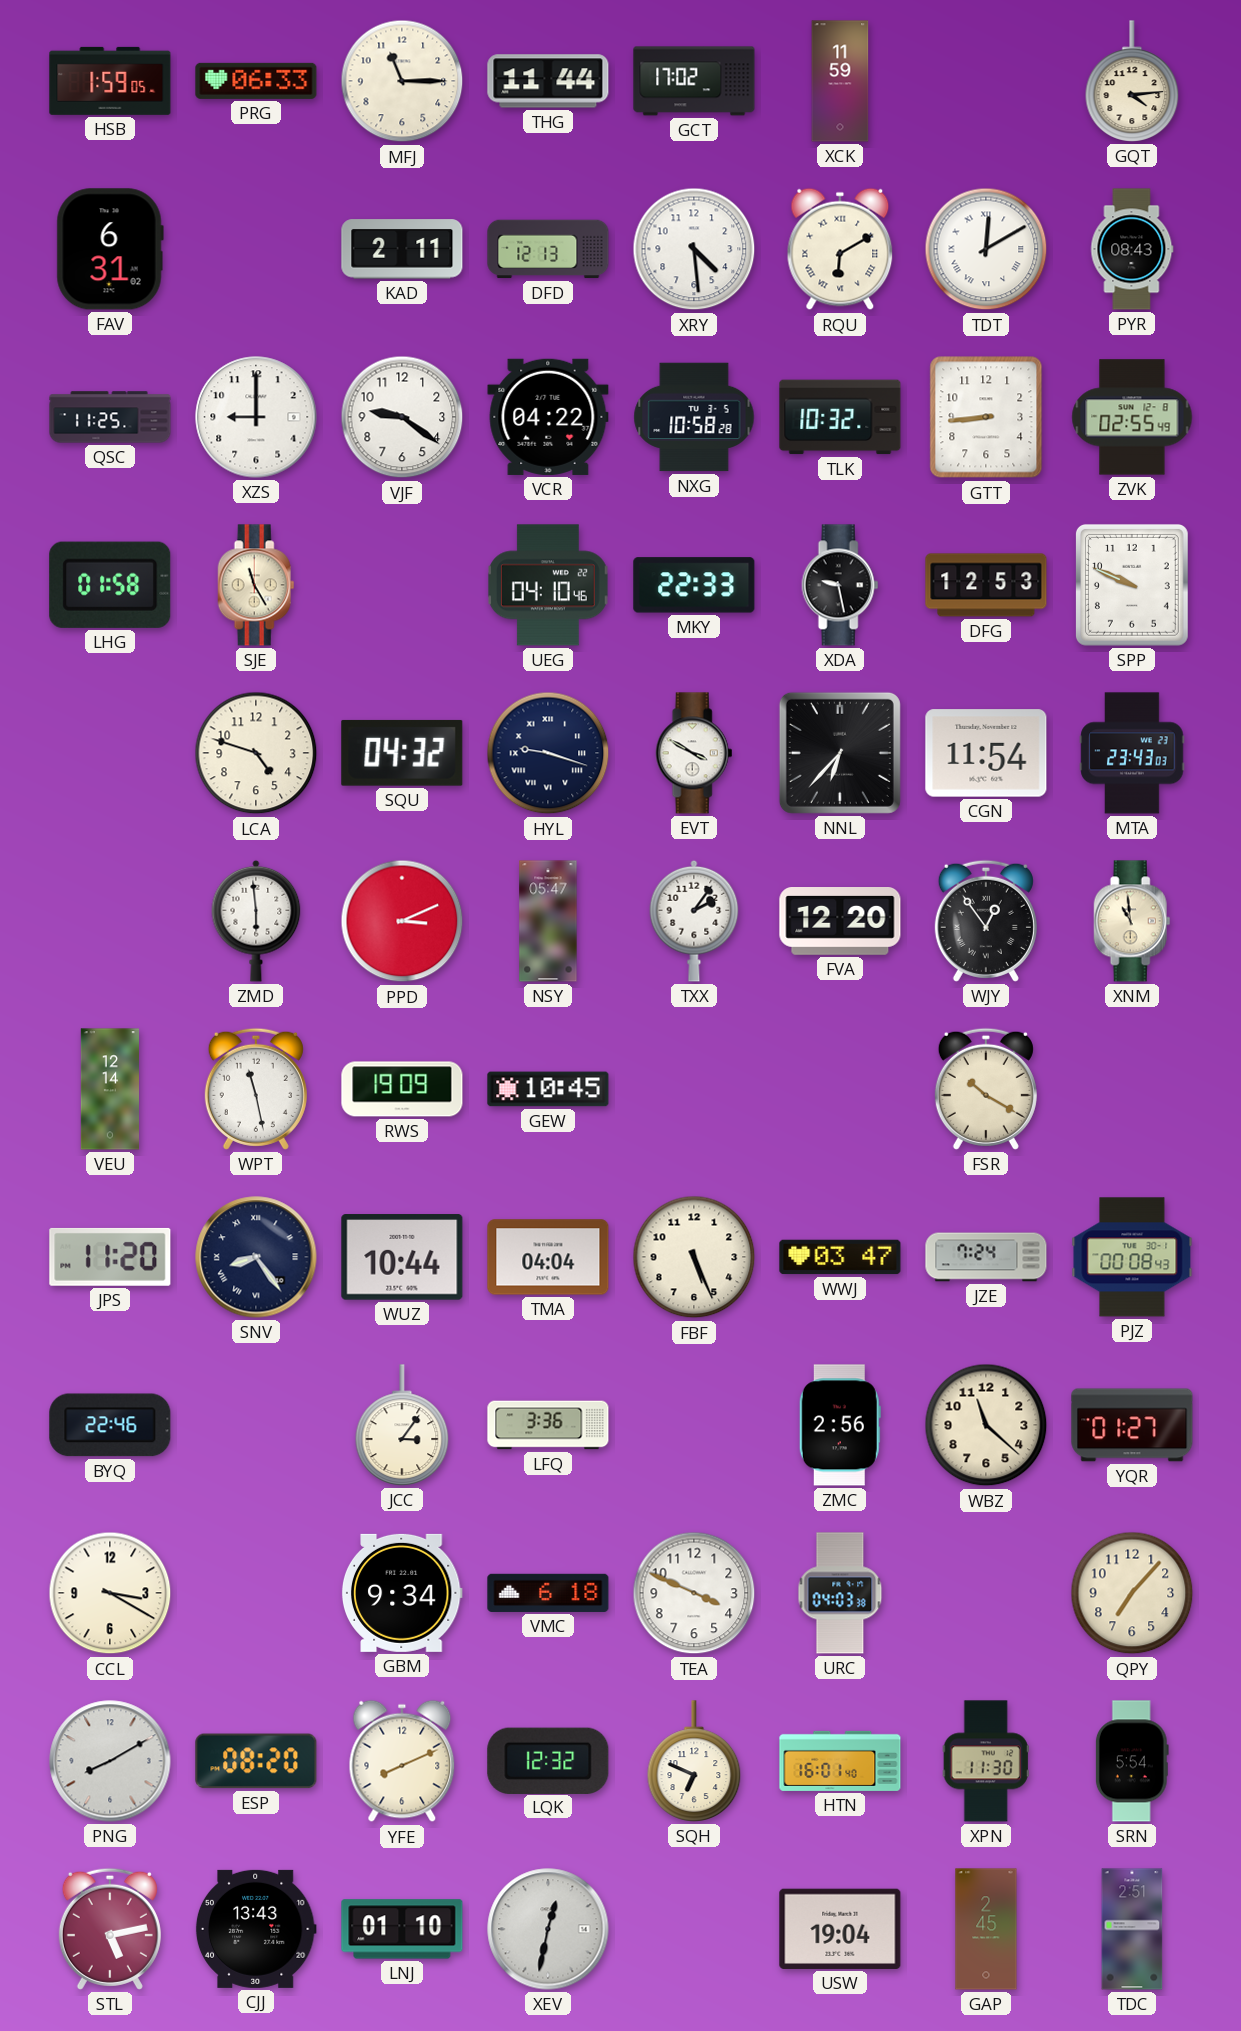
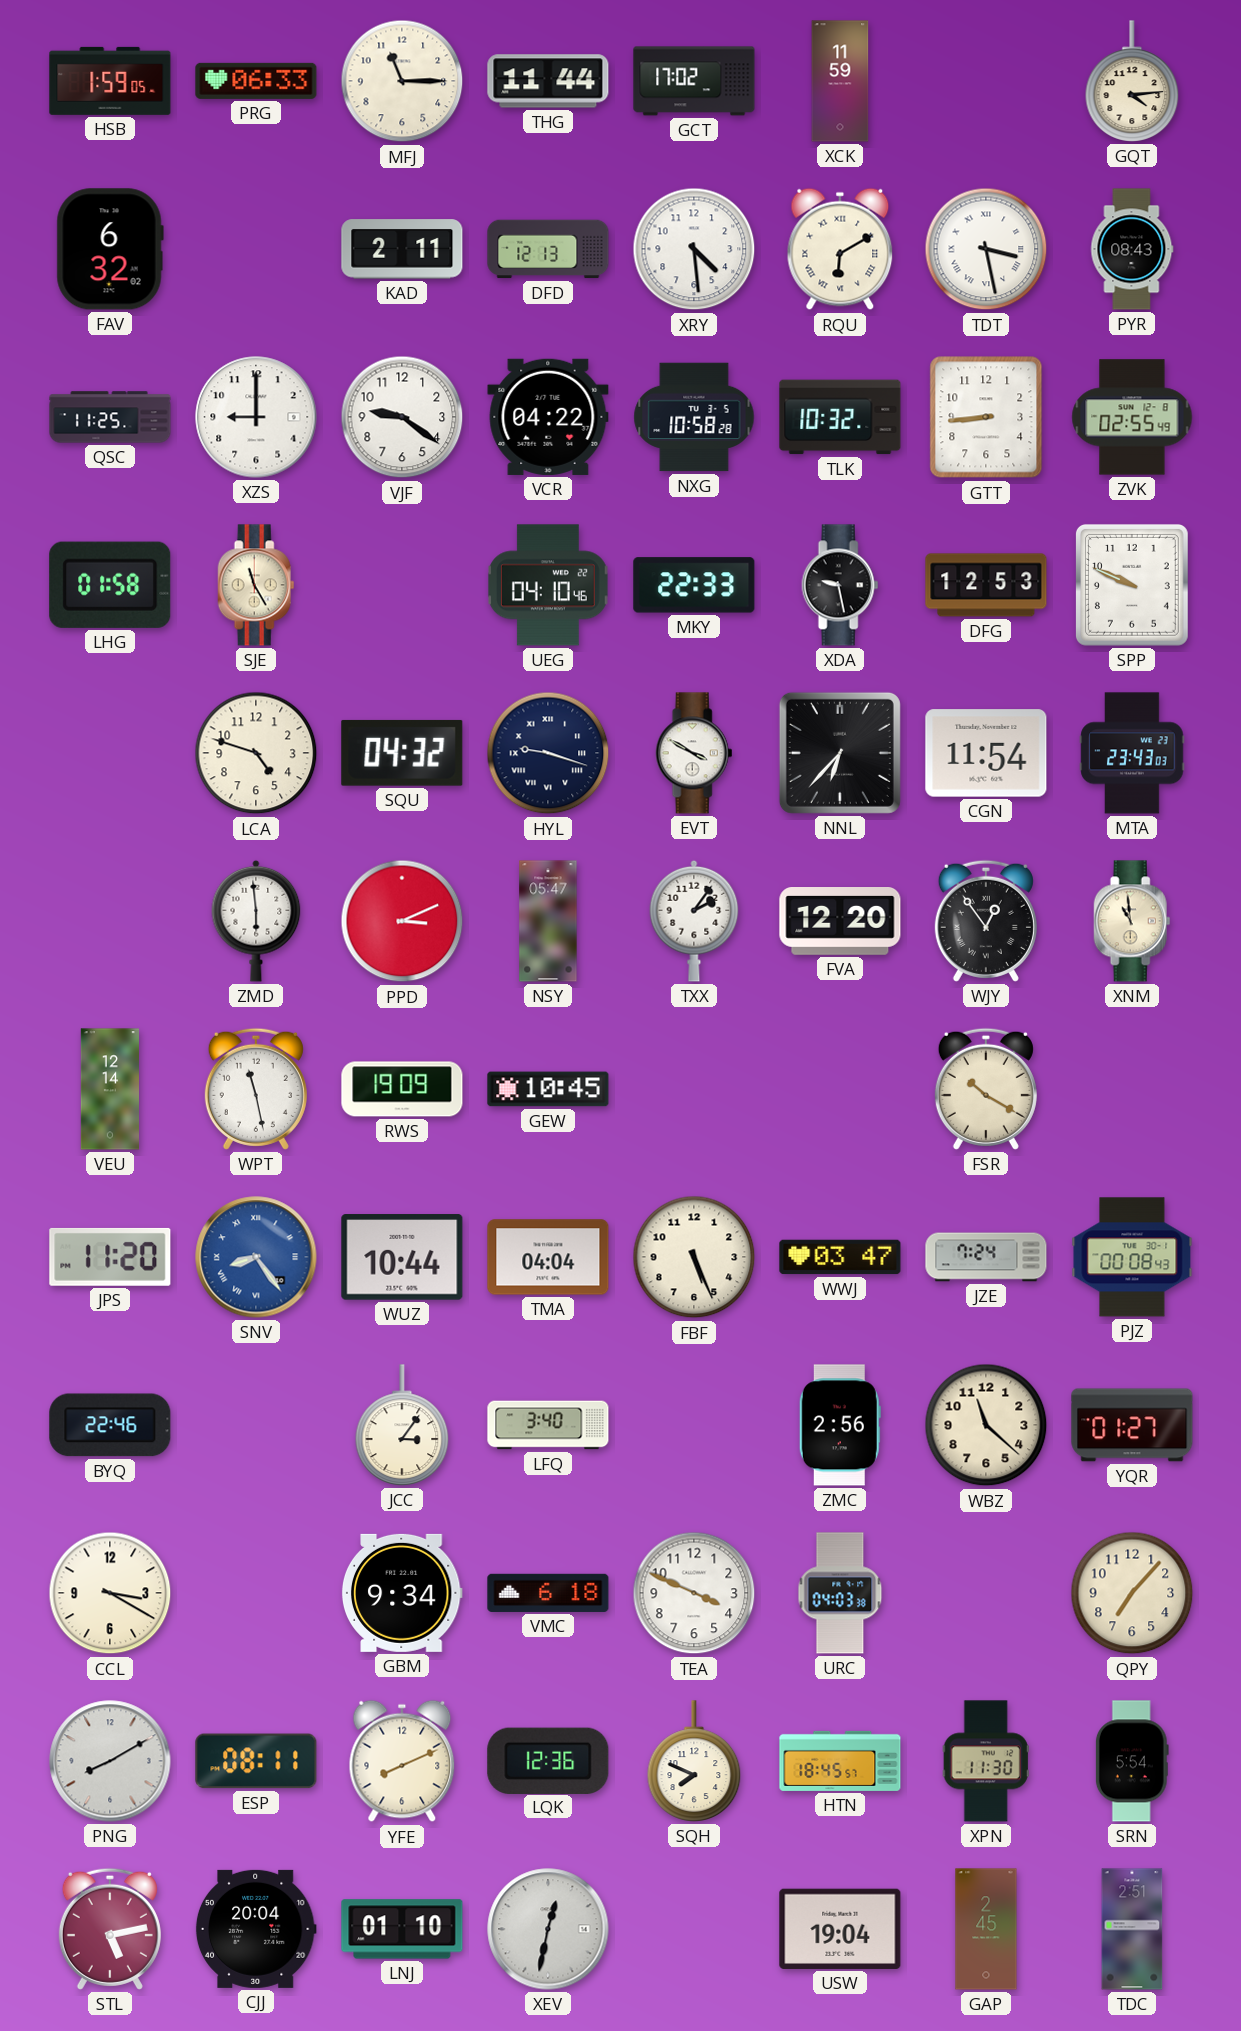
FAV: 6:31 -> 6:32
TDT: 12:10 -> 3:28
SNV dial: navy -> blue
LFQ: 3:36 -> 3:40
ESP: 08:20 -> 08:11
LQK: 12:32 -> 12:36
SQH: 6:49 -> 7:49
HTN: 16:01 -> 18:45
CJJ: 13:43 -> 20:04
